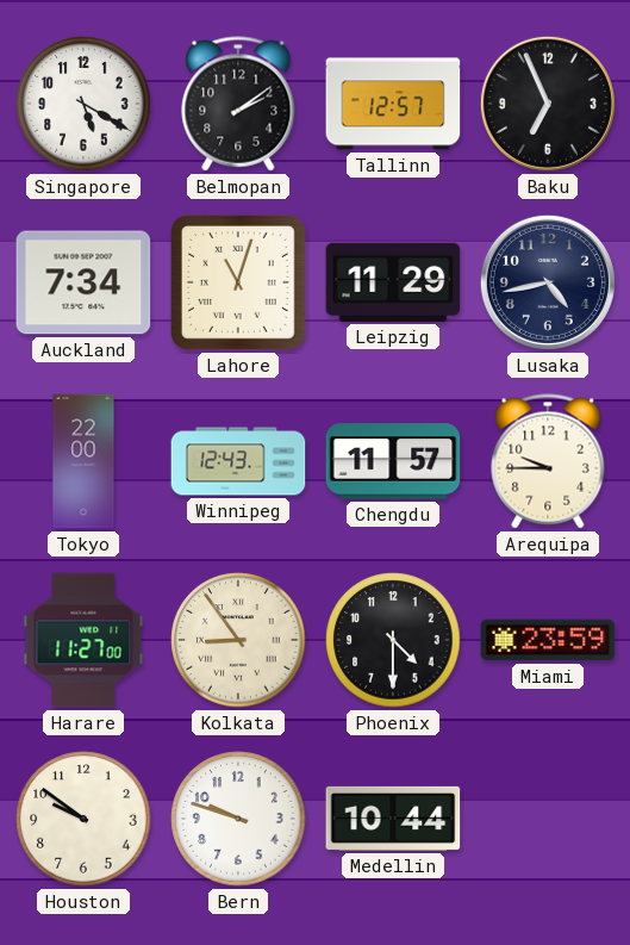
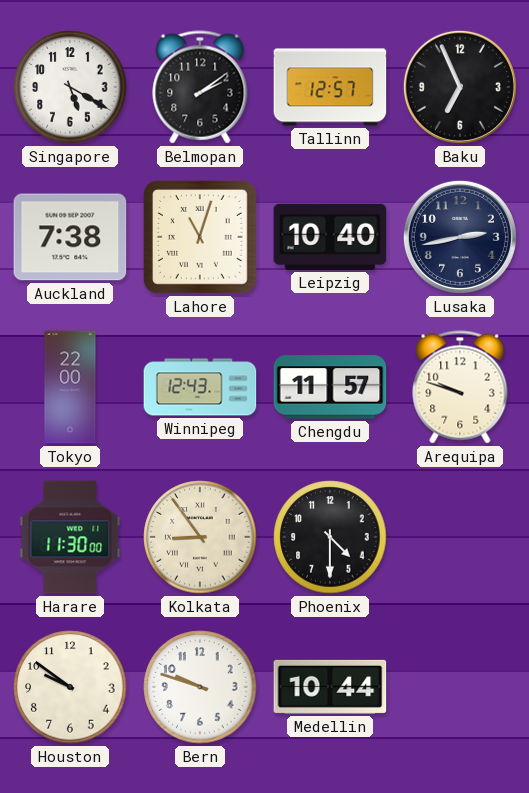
Auckland: 7:34 -> 7:38
Leipzig: 11:29 -> 10:40
Lusaka: 4:43 -> 2:43
Arequipa: 9:45 -> 9:48
Harare: 11:27 -> 11:30
Miami: 23:59 -> none
